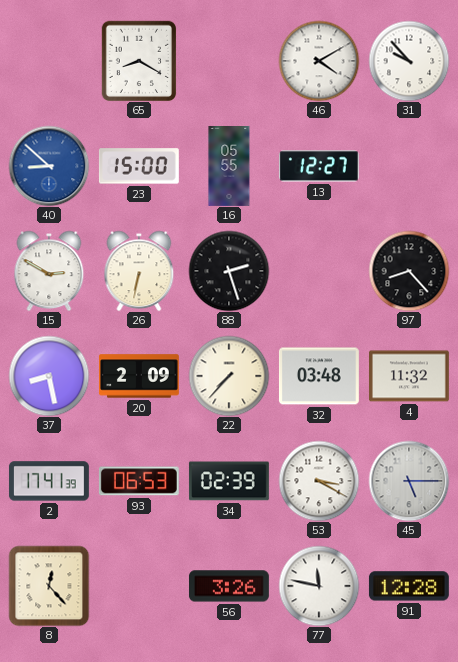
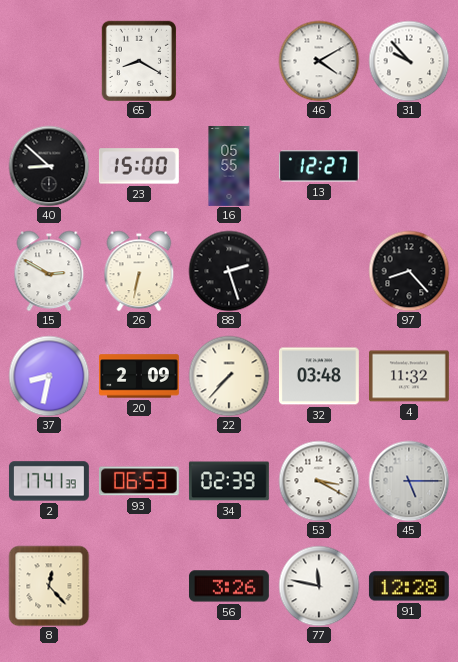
40 dial: blue -> black
37: 8:28 -> 8:32
